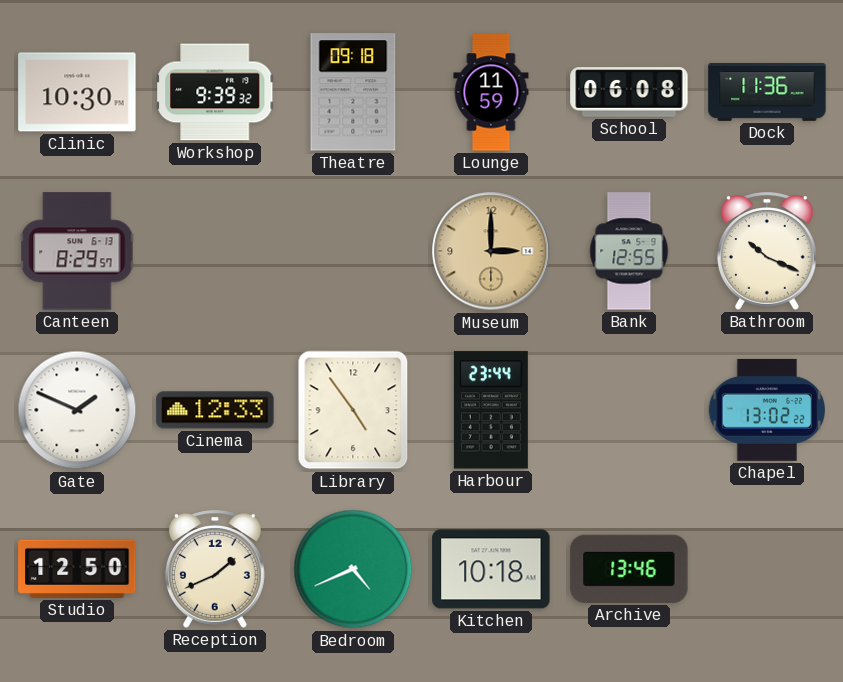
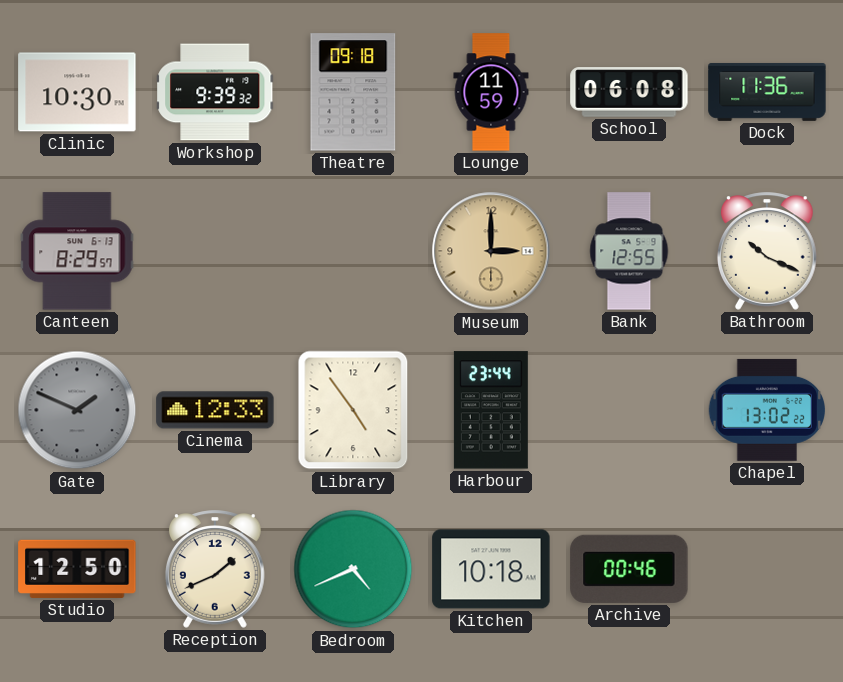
Gate dial: white -> grey
Archive: 13:46 -> 00:46
